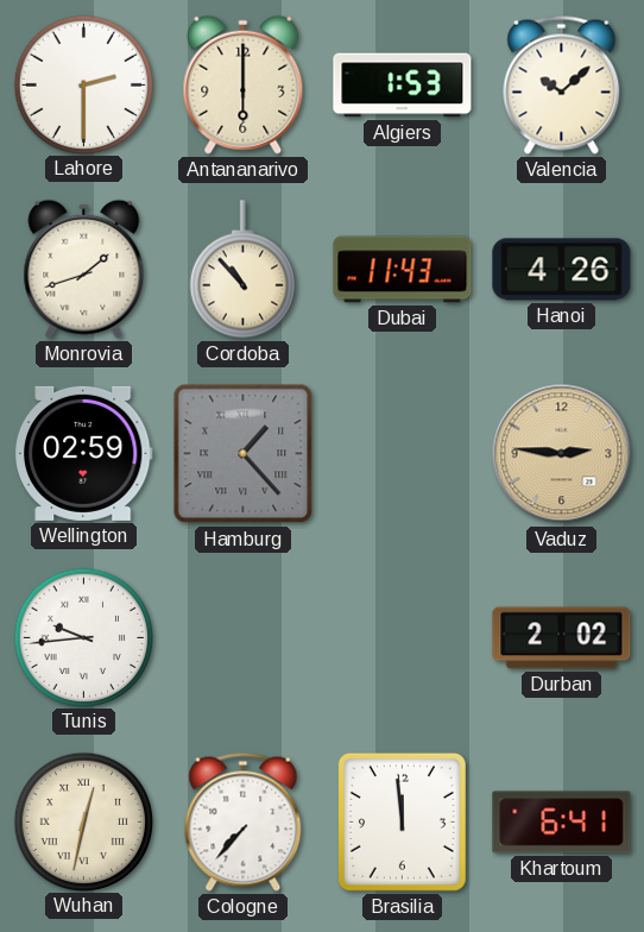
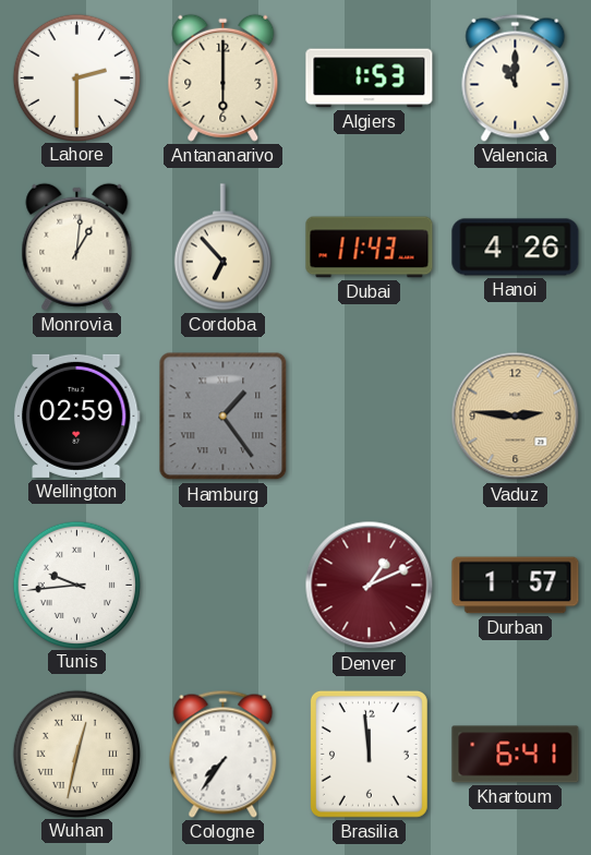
Valencia: 10:08 -> 11:00
Monrovia: 1:42 -> 1:01
Cordoba: 10:53 -> 6:53
Hamburg: 1:23 -> 1:24
Denver: none -> 1:11
Durban: 2:02 -> 1:57
Cologne: 7:37 -> 7:36
